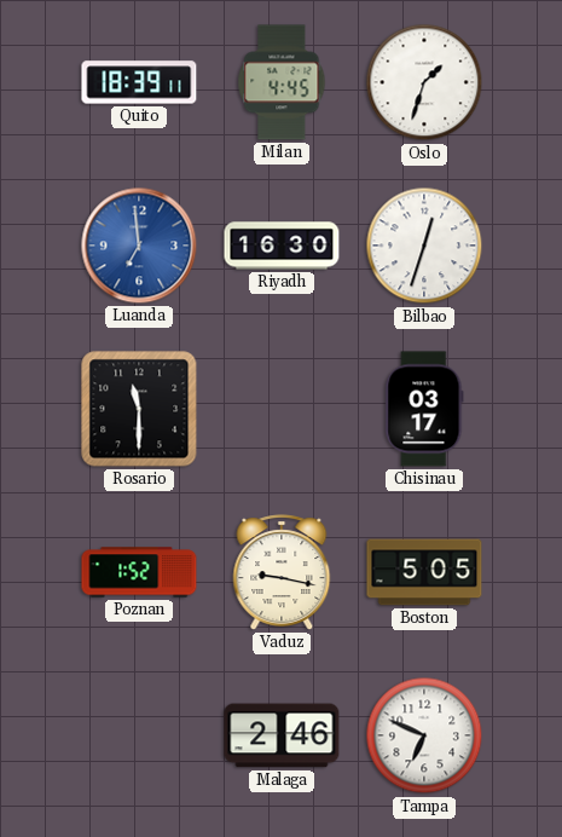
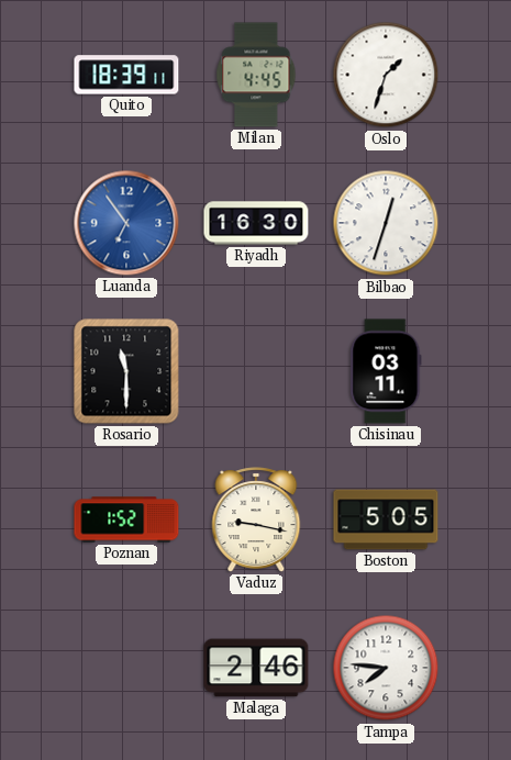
Luanda: 6:59 -> 6:54
Chisinau: 03:17 -> 03:11
Tampa: 6:49 -> 7:46
